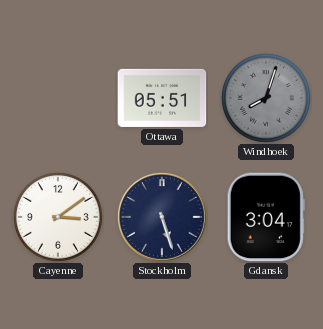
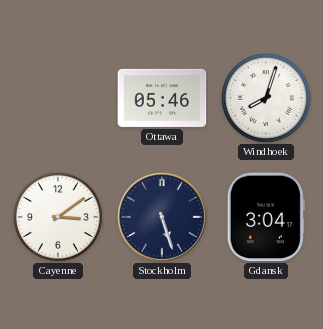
Ottawa: 05:51 -> 05:46
Windhoek dial: grey -> white
